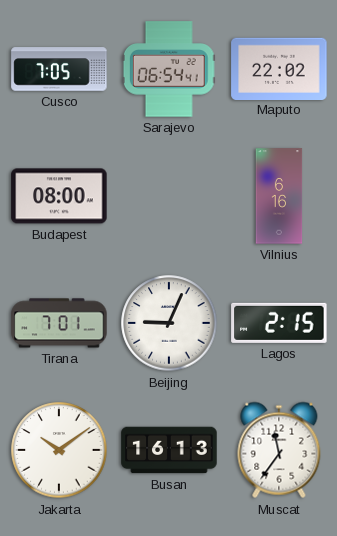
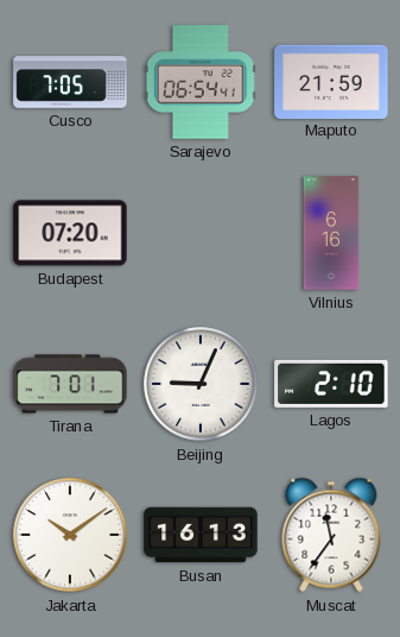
Maputo: 22:02 -> 21:59
Budapest: 08:00 -> 07:20
Lagos: 2:15 -> 2:10
